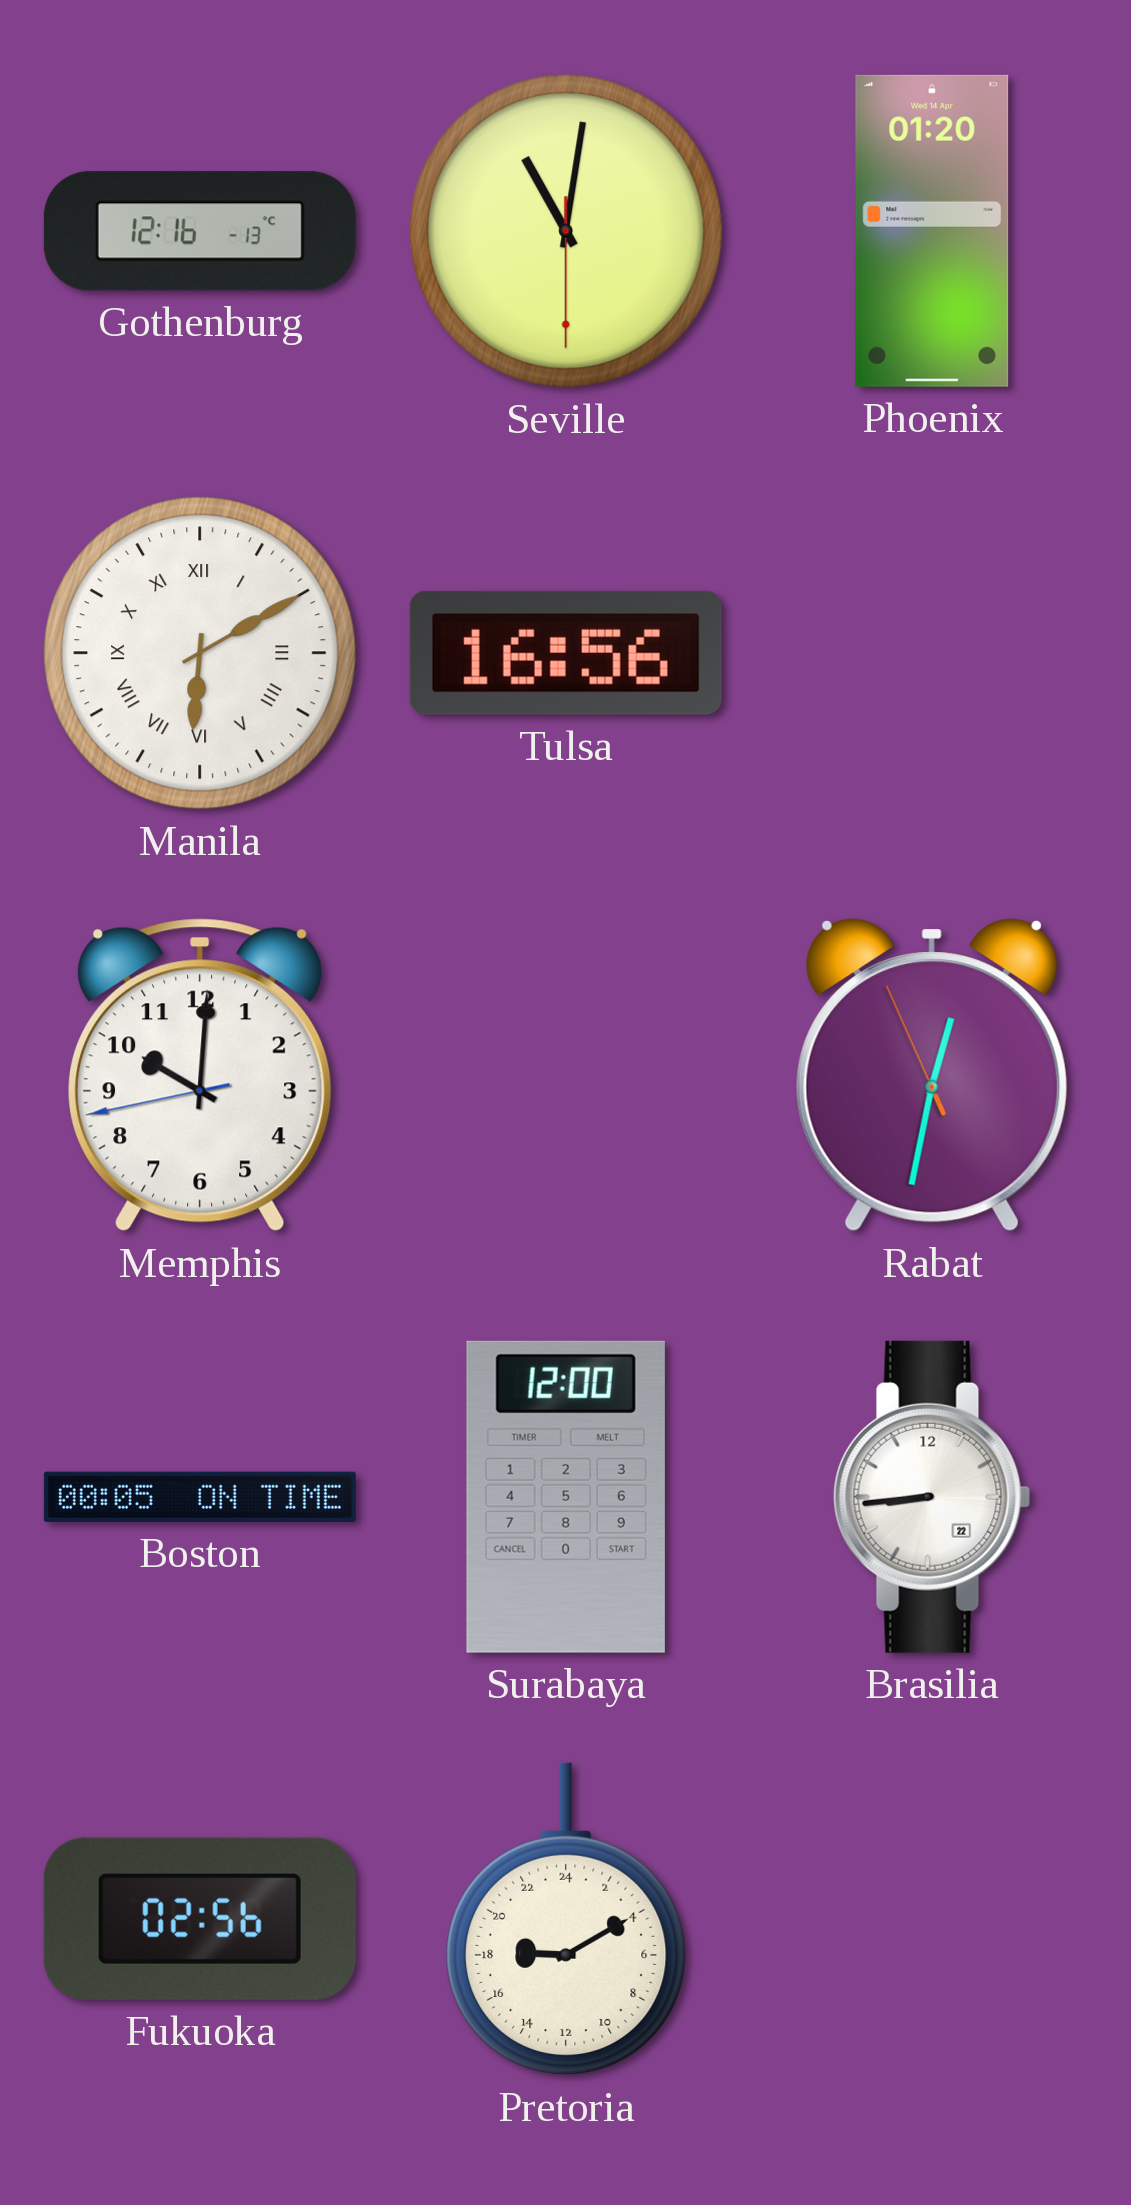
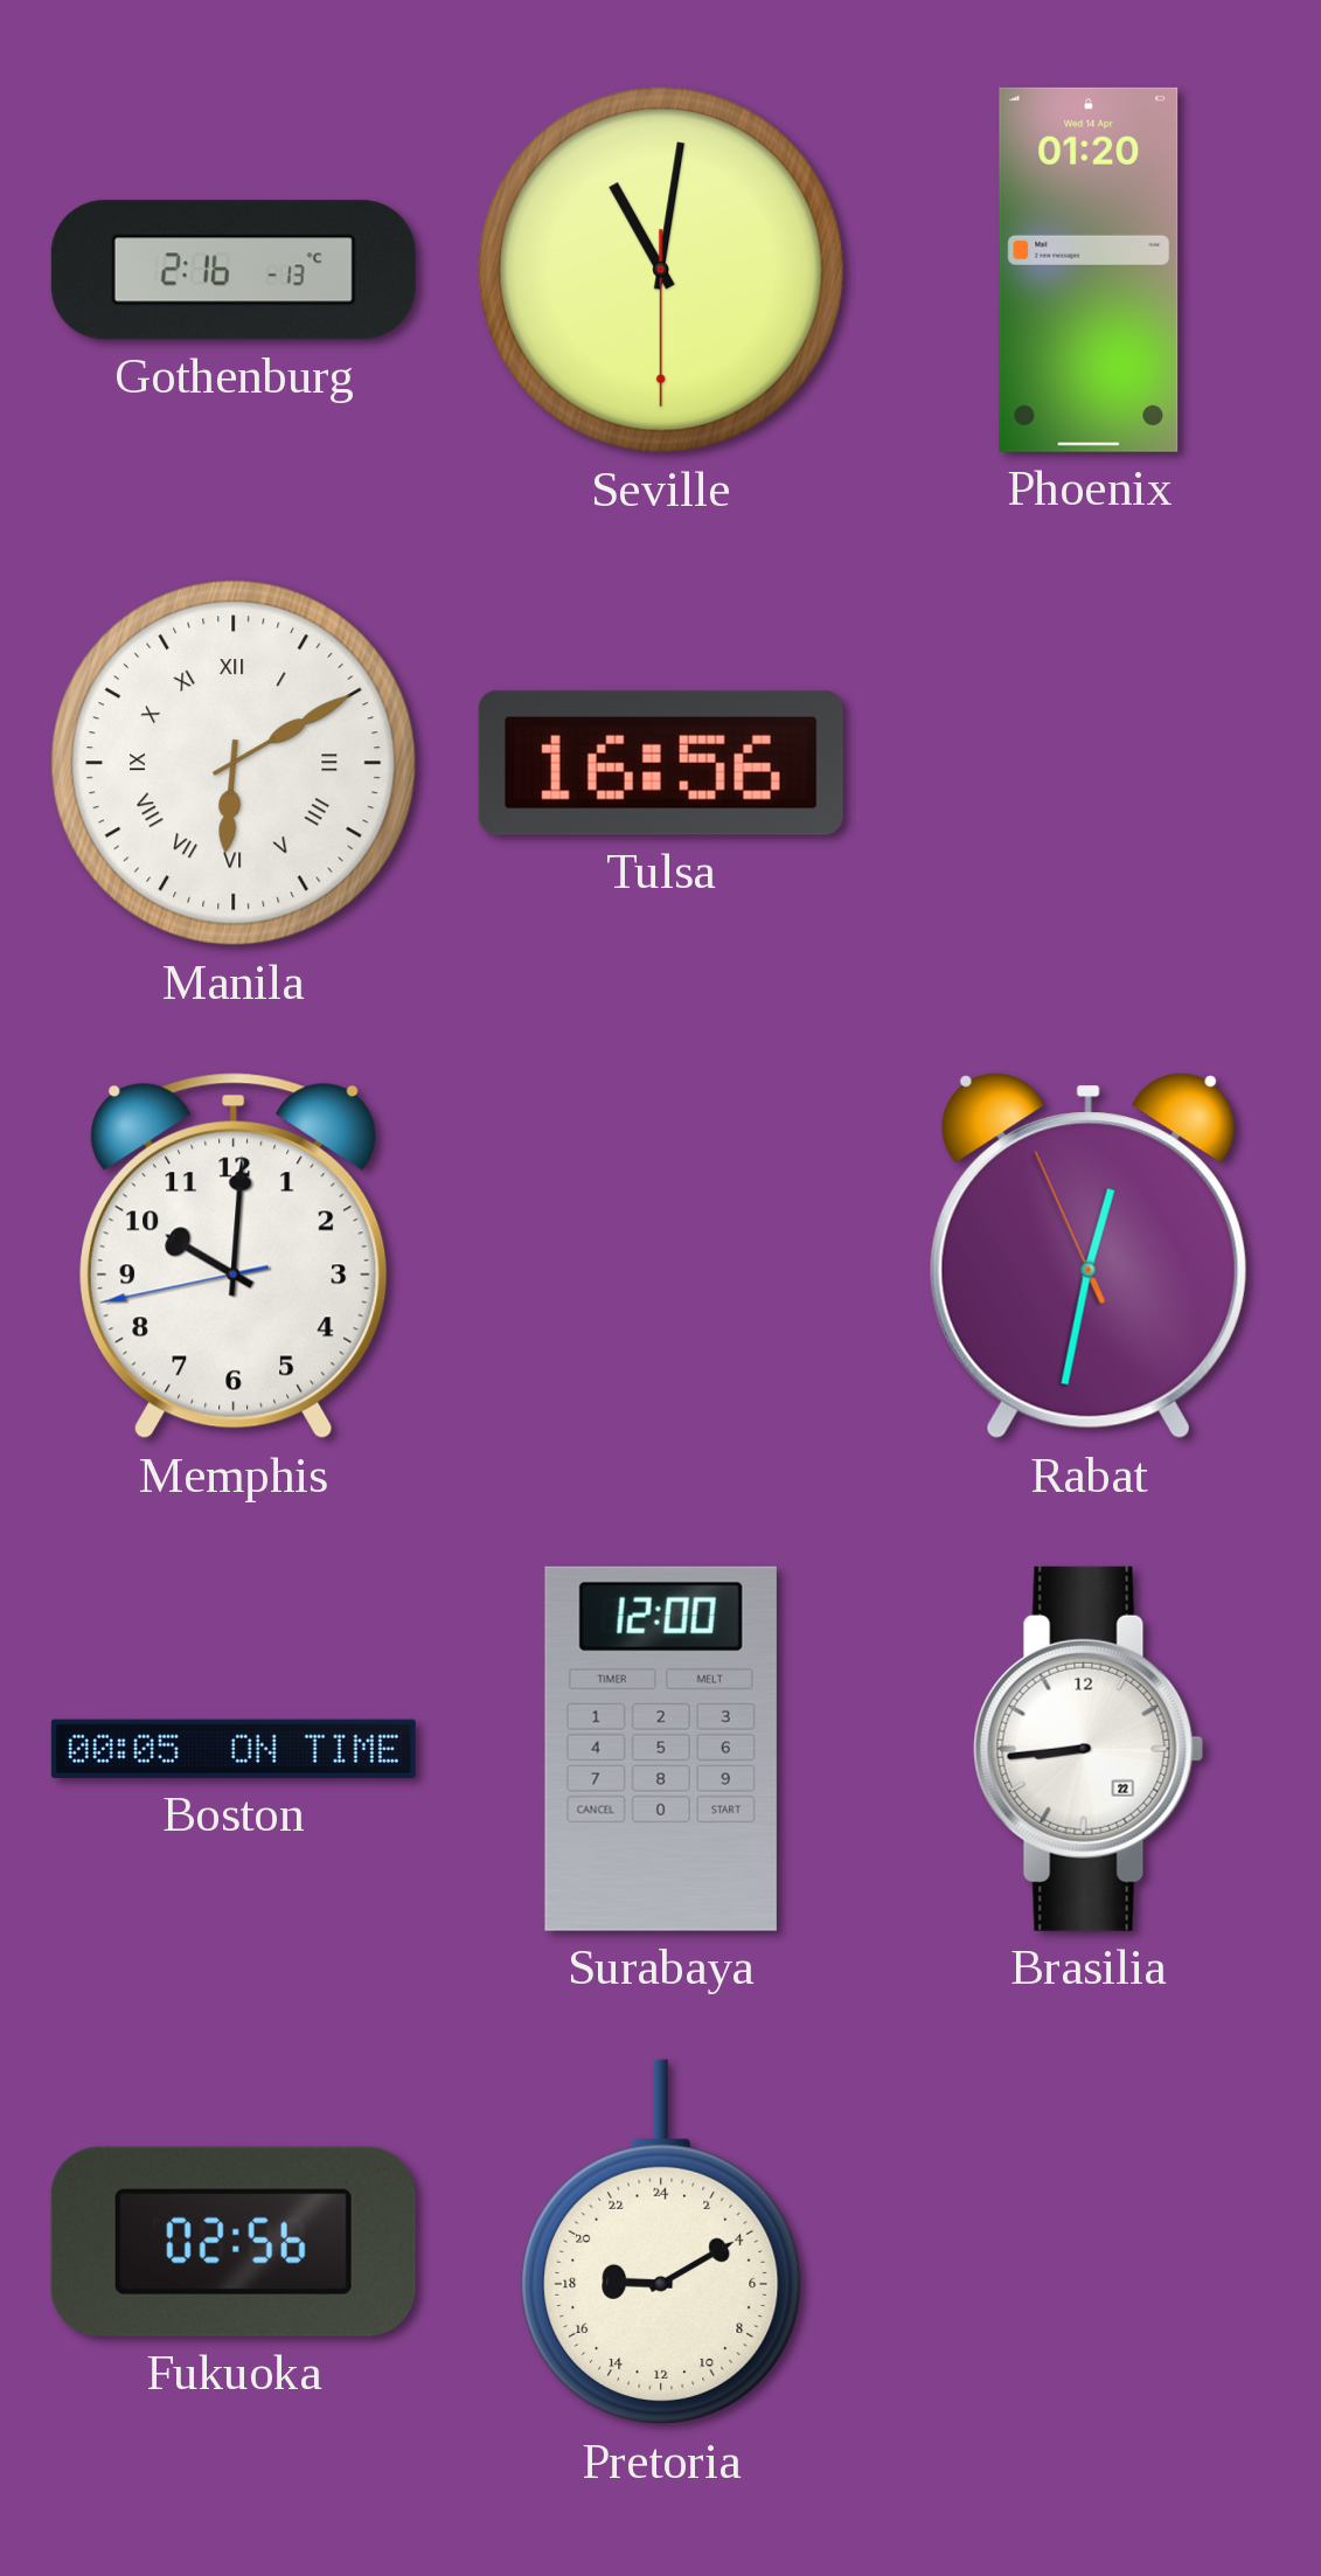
Gothenburg: 12:16 -> 2:16
